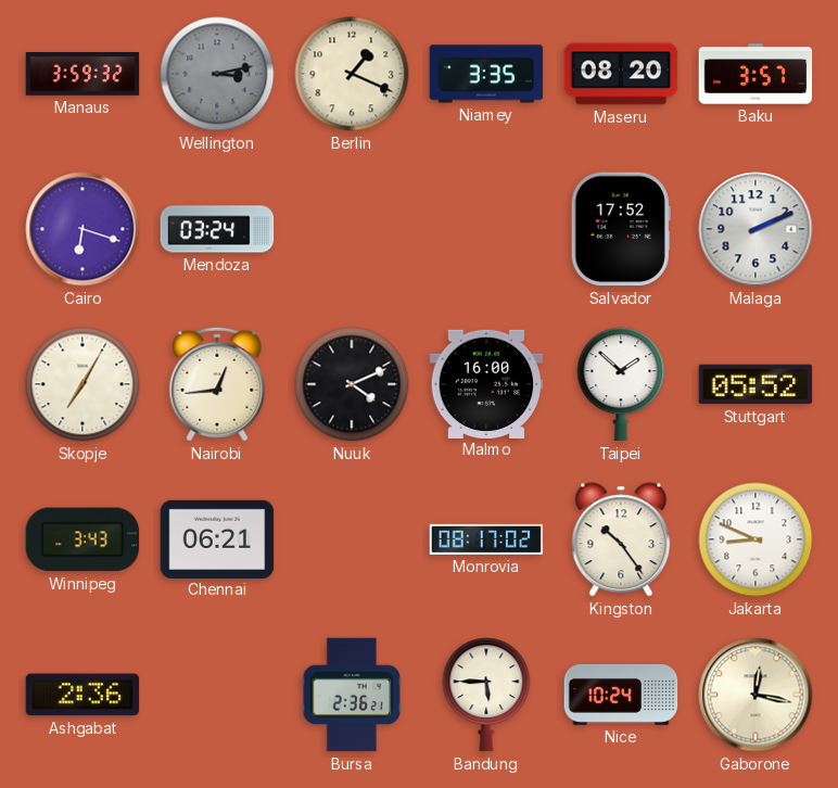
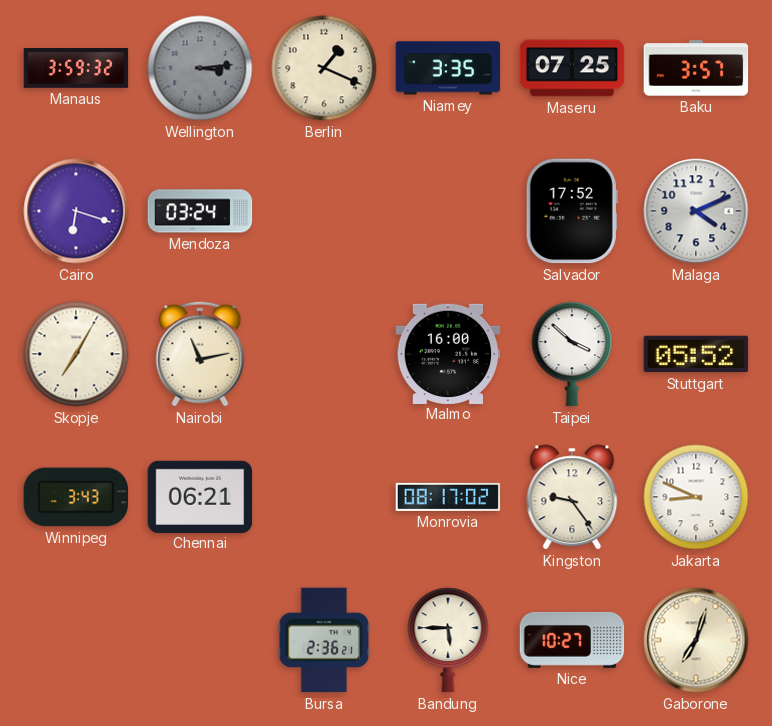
Wellington: 3:13 -> 3:14
Maseru: 08:20 -> 07:25
Malaga: 2:11 -> 4:11
Nairobi: 12:44 -> 11:13
Nuuk: 4:11 -> none
Taipei: 1:52 -> 3:52
Kingston: 10:24 -> 9:24
Ashgabat: 2:36 -> none
Nice: 10:24 -> 10:27
Gaborone: 12:17 -> 7:03
